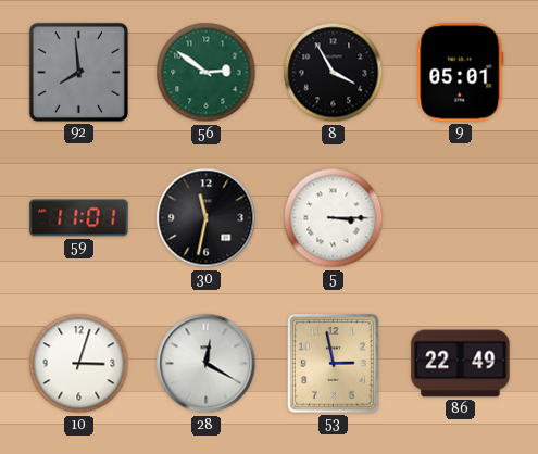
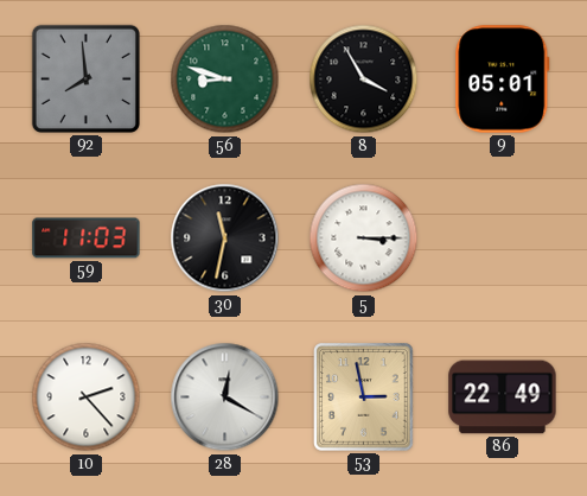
56: 2:51 -> 8:48
59: 11:01 -> 11:03
10: 3:03 -> 2:23
